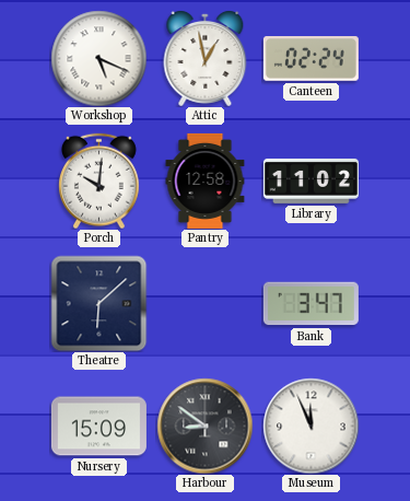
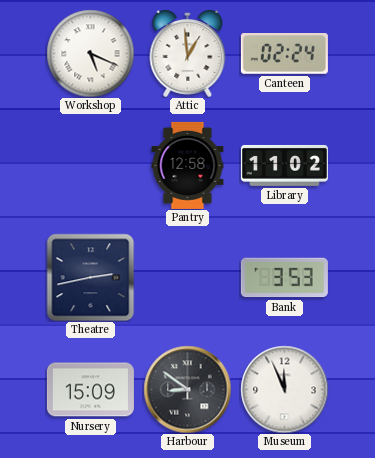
Attic: 12:58 -> 12:59
Porch: 10:01 -> none
Theatre: 6:08 -> 2:43
Bank: 3:47 -> 3:53
